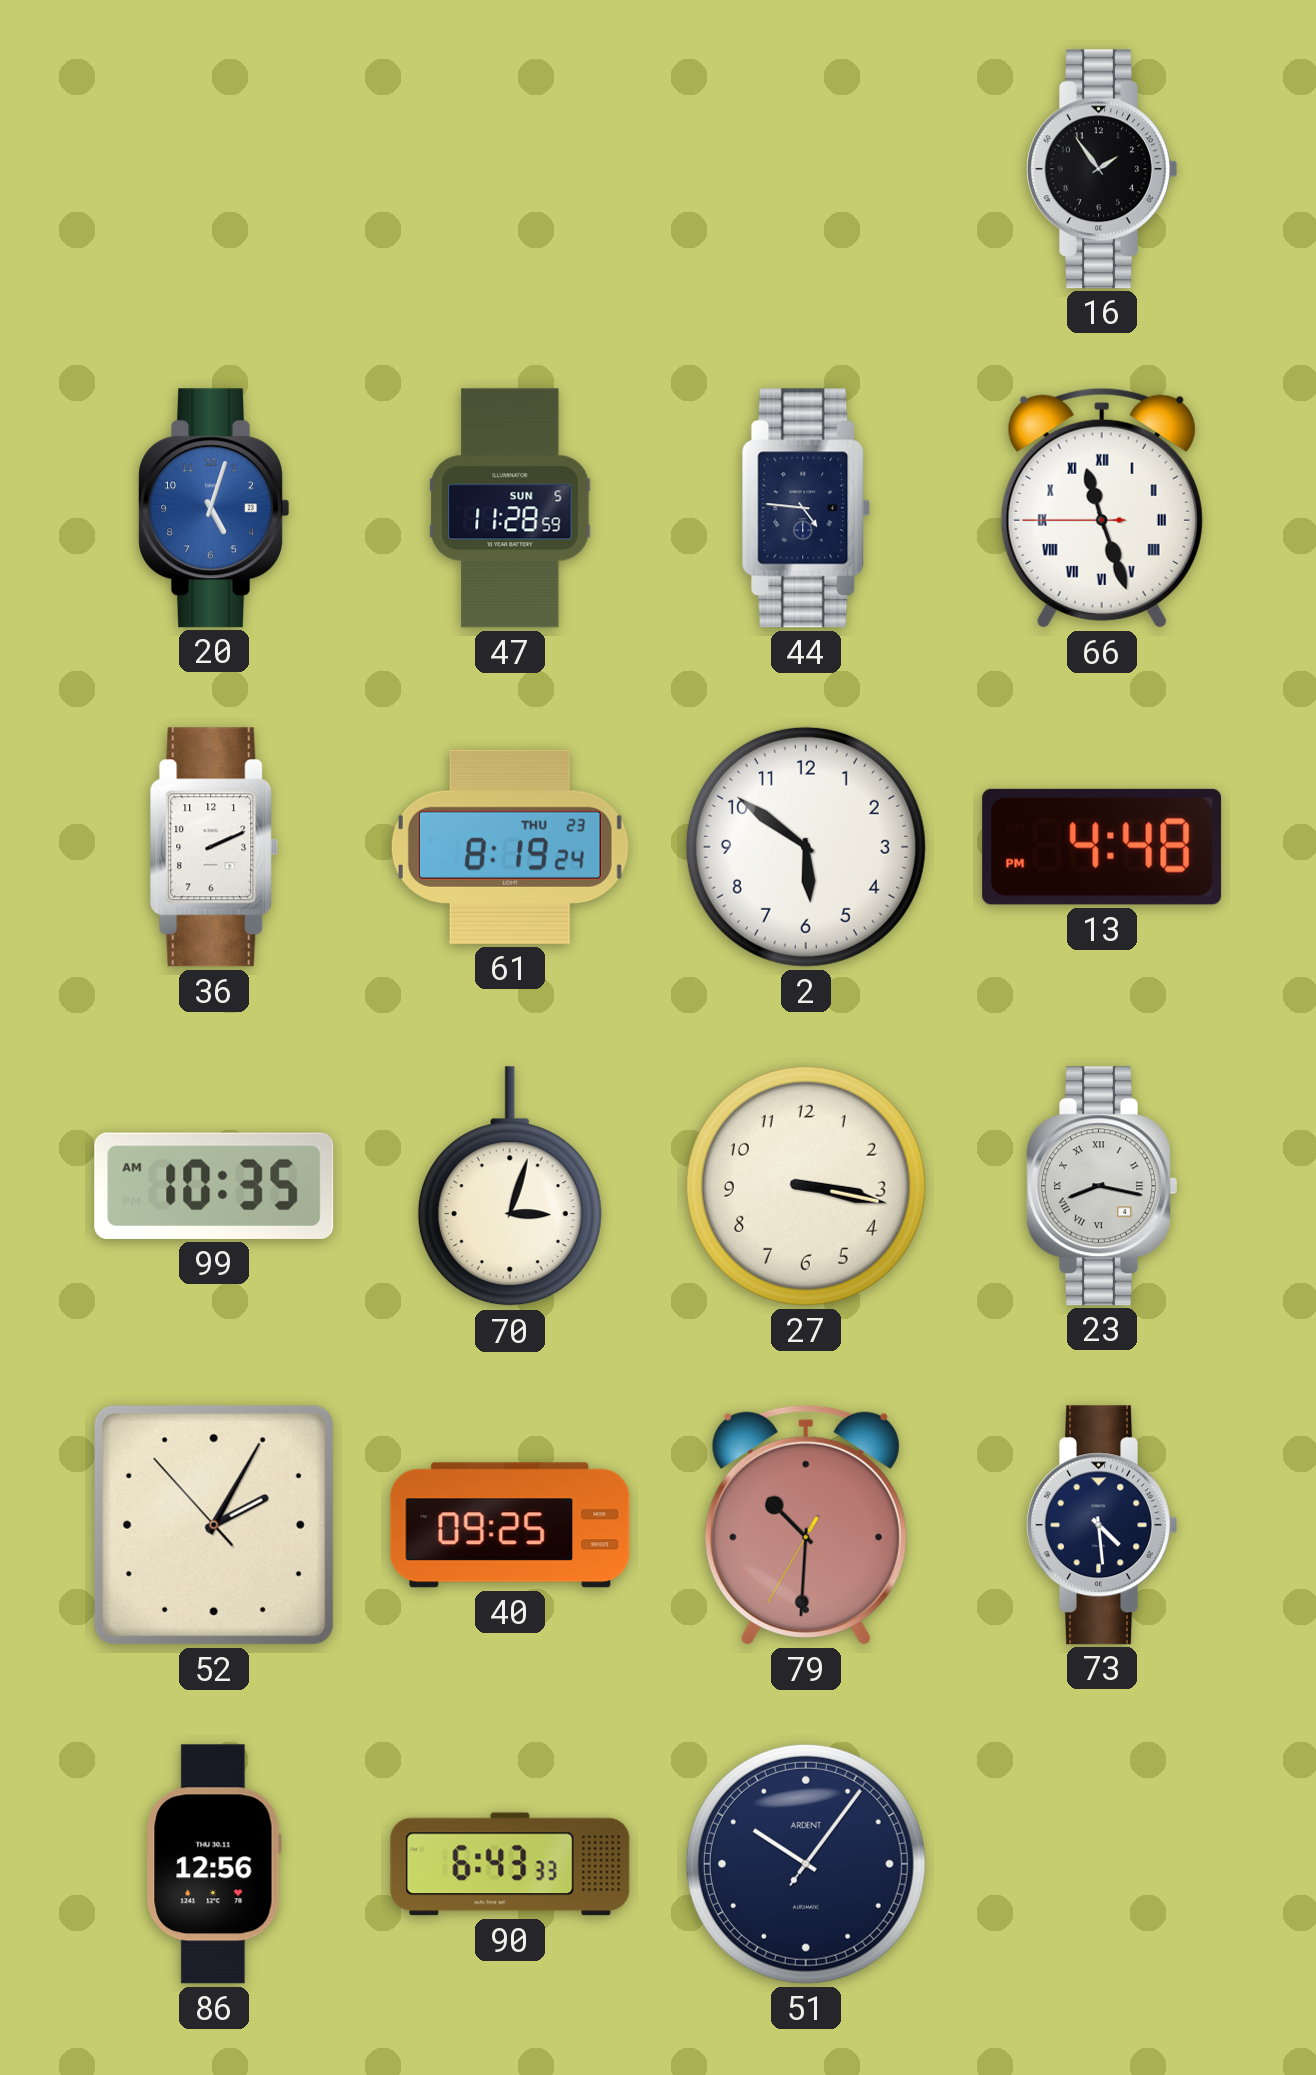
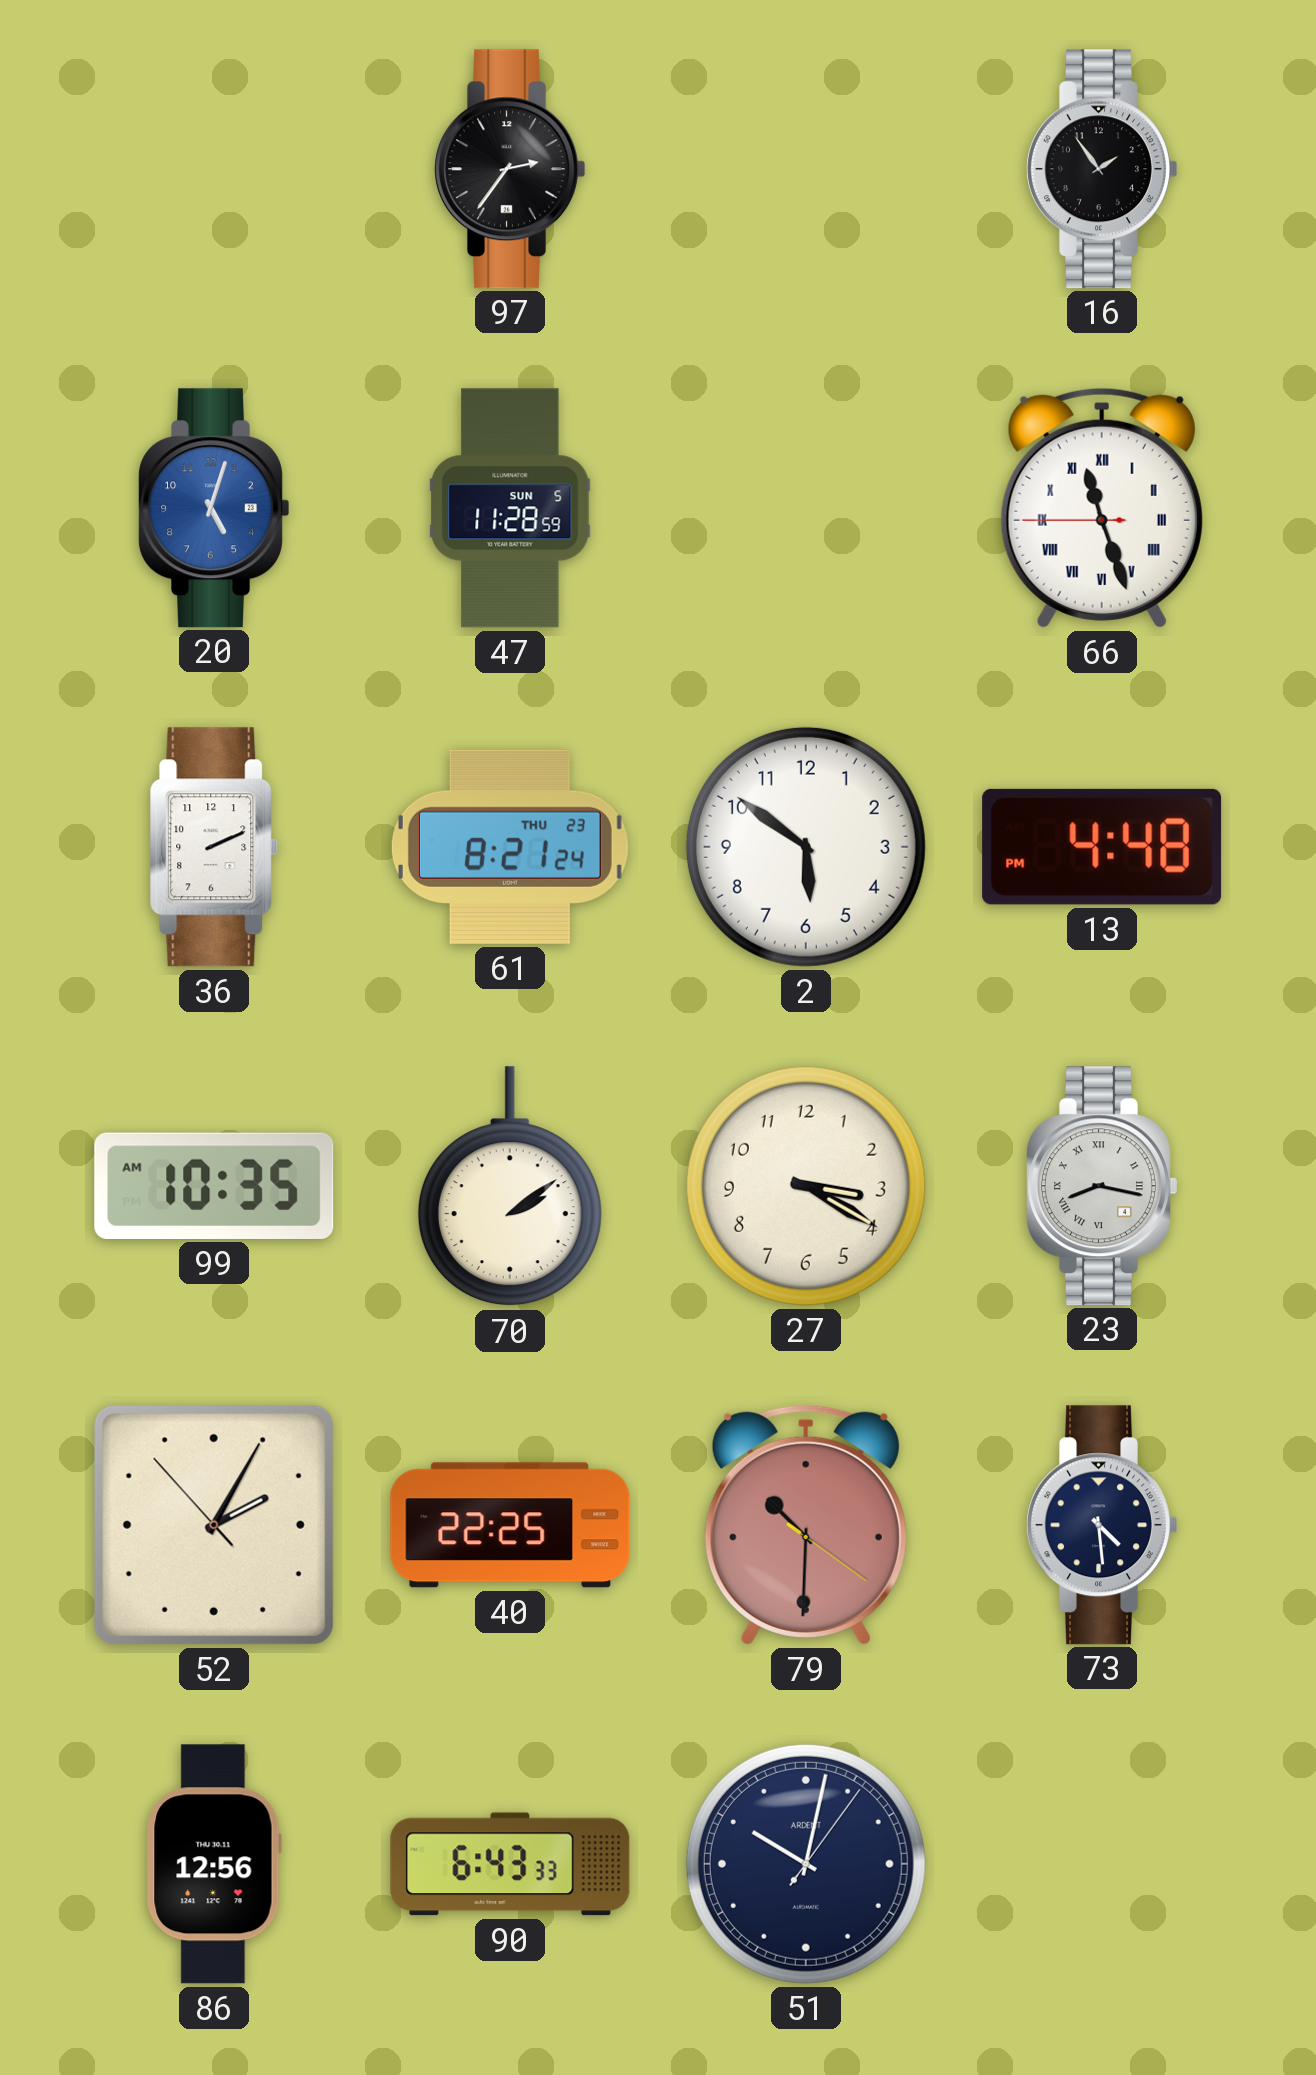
97: none -> 2:36
44: 4:46 -> none
61: 8:19 -> 8:21
70: 3:03 -> 2:09
27: 3:17 -> 3:20
40: 09:25 -> 22:25
79: 10:30:35 -> 10:30:21
51: 10:06 -> 10:02
